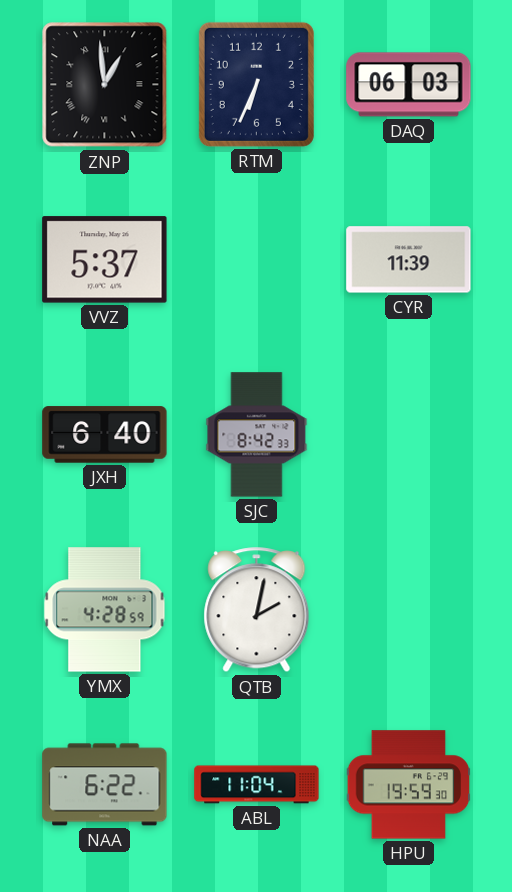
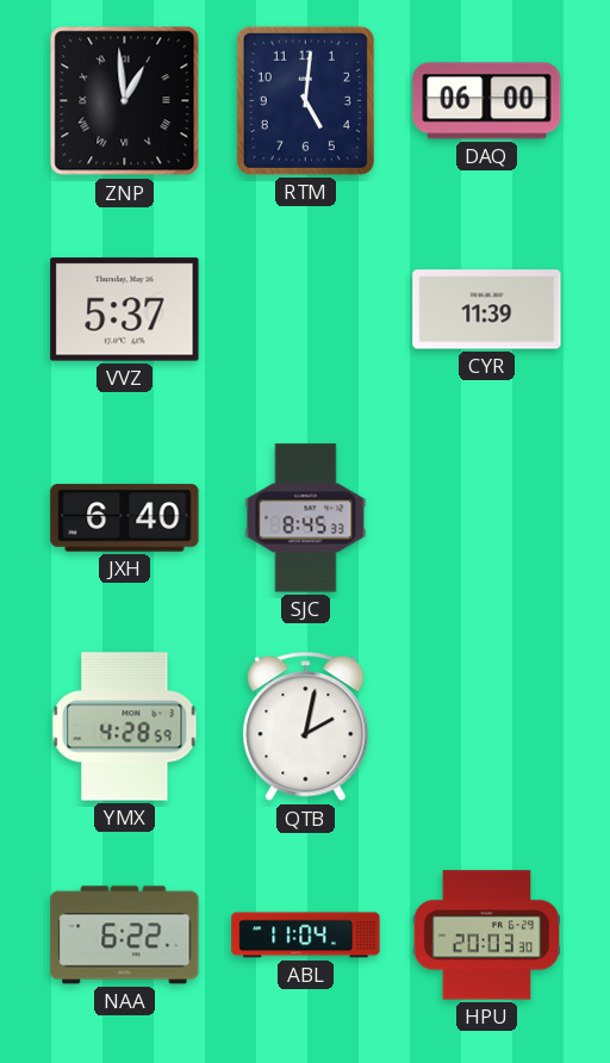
RTM: 6:34 -> 5:01
DAQ: 06:03 -> 06:00
SJC: 8:42 -> 8:45
HPU: 19:59 -> 20:03
